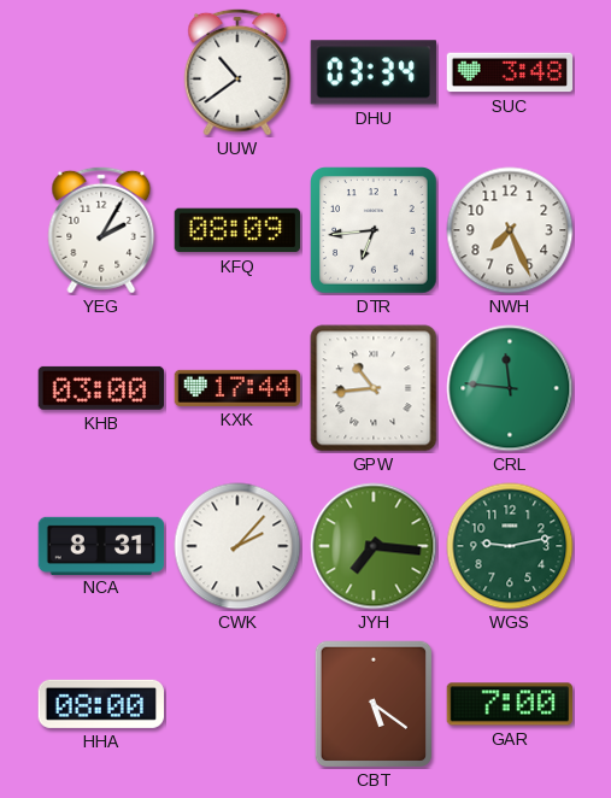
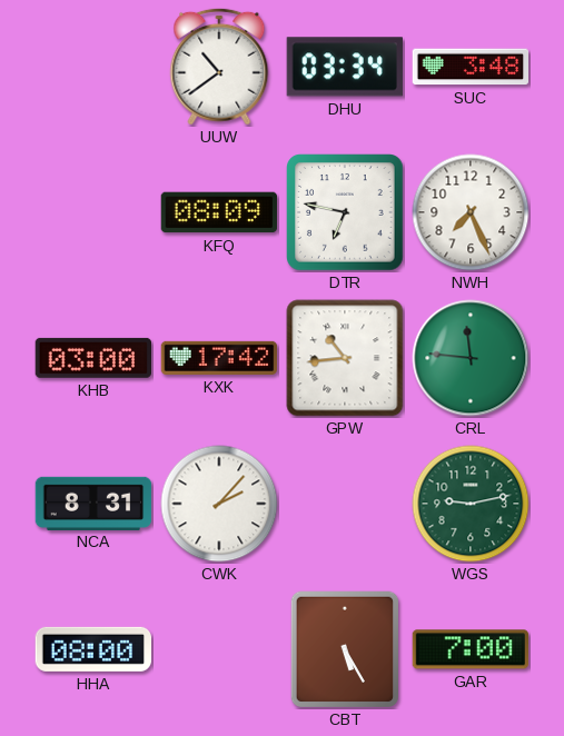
YEG: 2:05 -> none
DTR: 6:44 -> 6:47
KXK: 17:44 -> 17:42
JYH: 7:16 -> none
CBT: 5:21 -> 5:25
